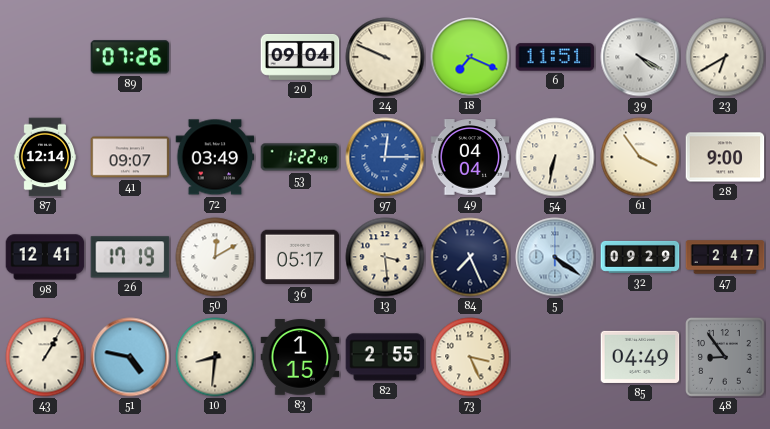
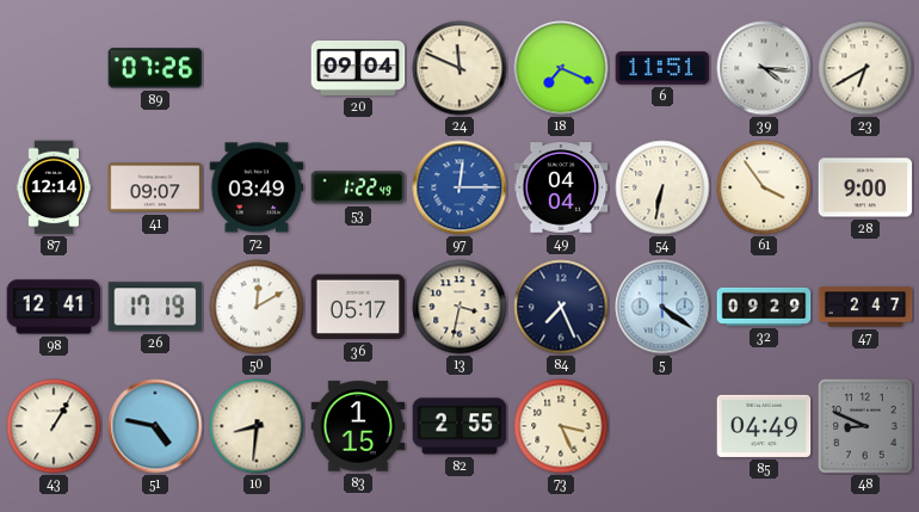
24: 9:49 -> 11:49
39: 4:20 -> 4:16
13: 3:29 -> 3:32
48: 8:54 -> 8:49
